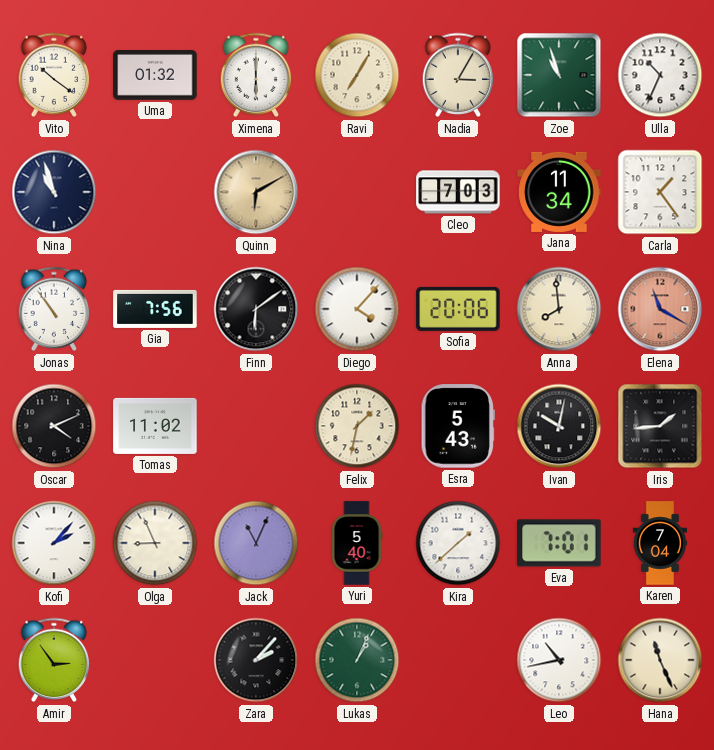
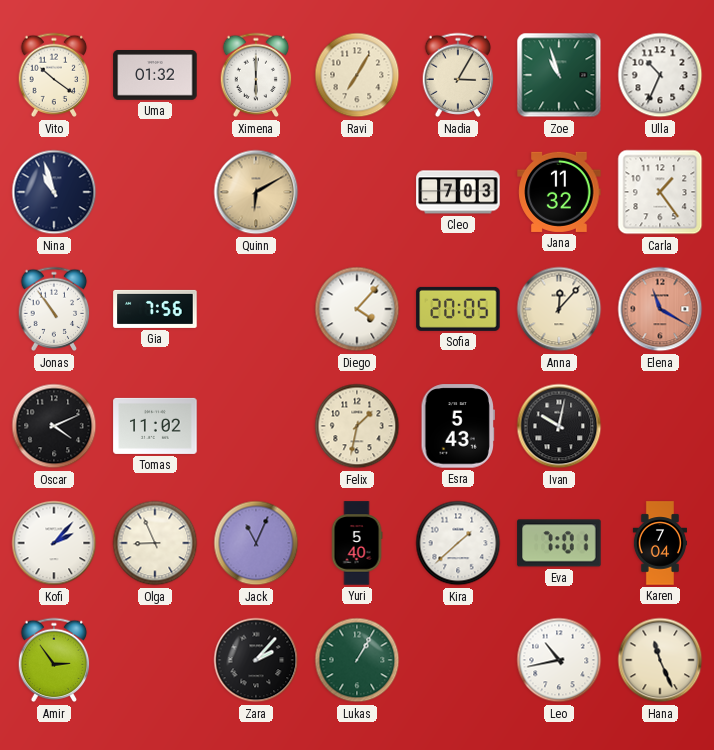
Jana: 11:34 -> 11:32
Finn: 6:09 -> none
Sofia: 20:06 -> 20:05
Anna: 7:59 -> 12:07
Iris: 1:44 -> none
Lukas: 1:04 -> 1:05
